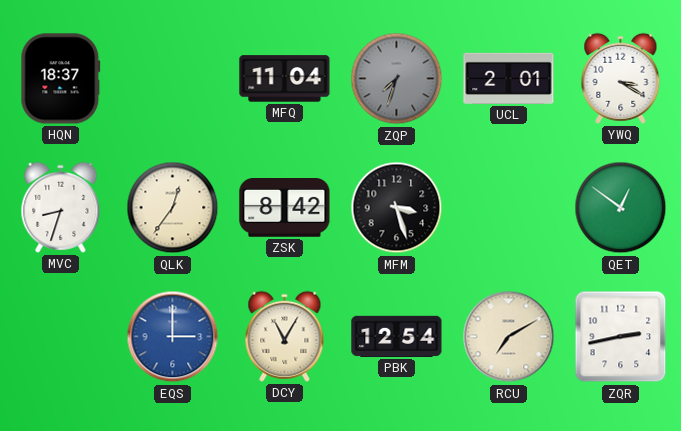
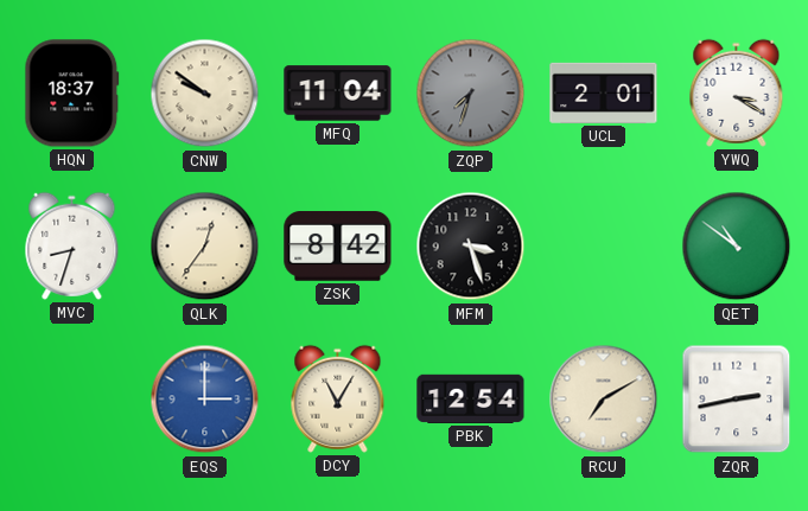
CNW: none -> 9:51
QET: 12:51 -> 10:51
